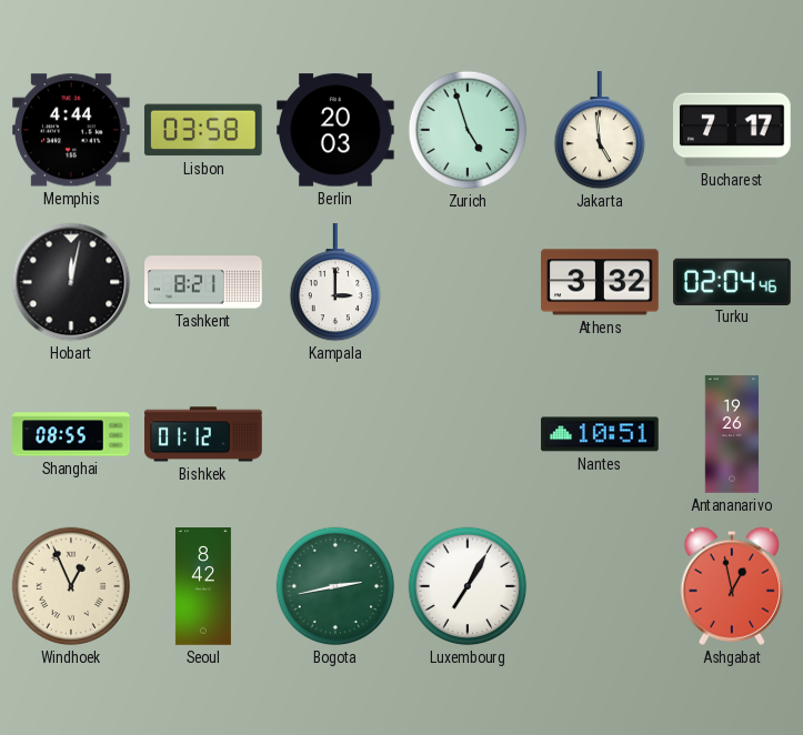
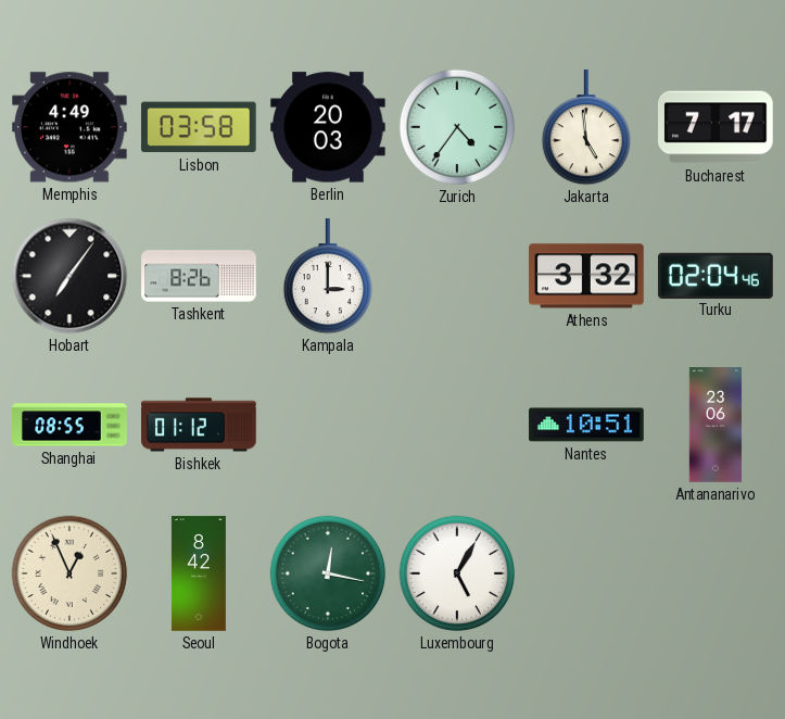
Memphis: 4:44 -> 4:49
Zurich: 4:57 -> 4:36
Hobart: 12:02 -> 7:06
Tashkent: 8:21 -> 8:26
Antananarivo: 19:26 -> 23:06
Bogota: 2:43 -> 12:17
Luxembourg: 7:05 -> 5:05
Ashgabat: 12:58 -> none
